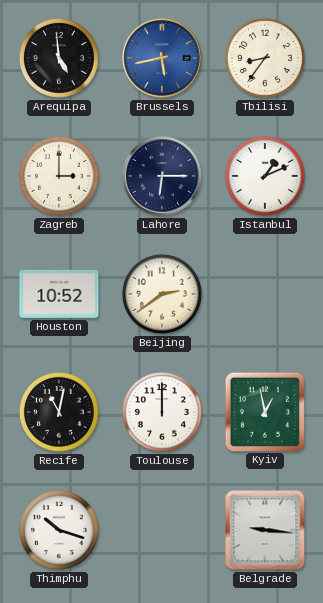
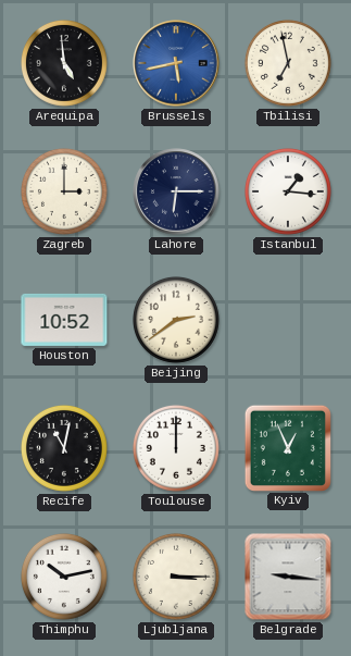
Tbilisi: 8:36 -> 6:58
Istanbul: 1:11 -> 1:16
Kyiv: 12:58 -> 12:56
Thimphu: 10:18 -> 10:13
Ljubljana: none -> 3:15
